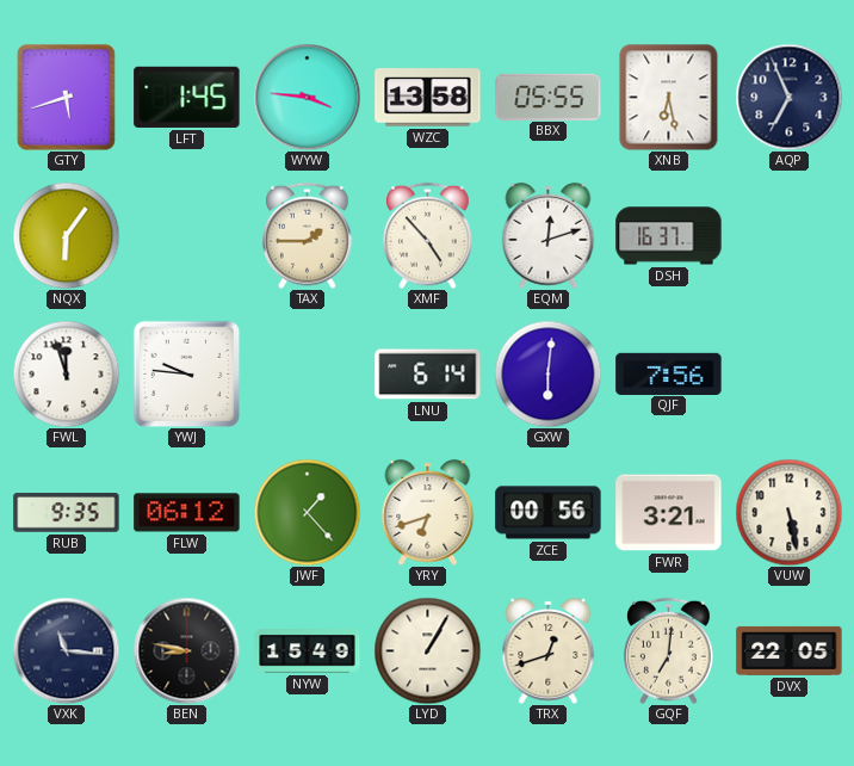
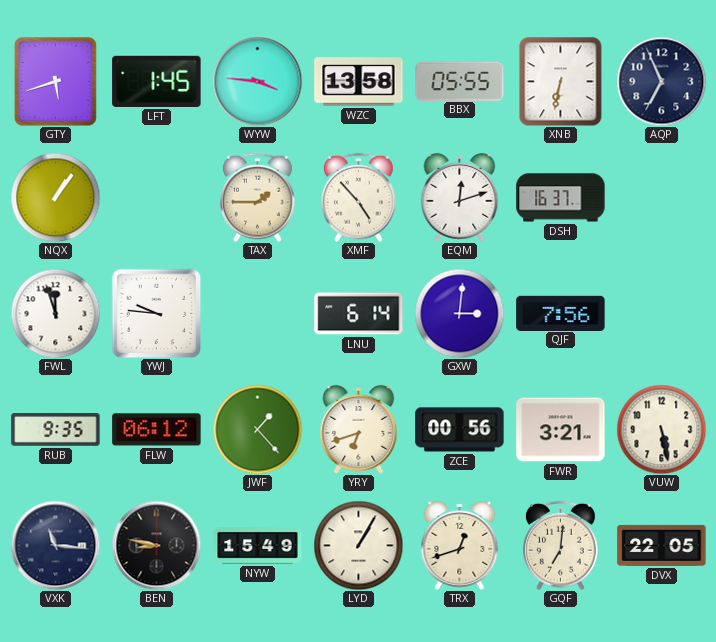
XNB: 6:28 -> 6:32
NQX: 6:06 -> 1:06
GXW: 6:01 -> 3:01
